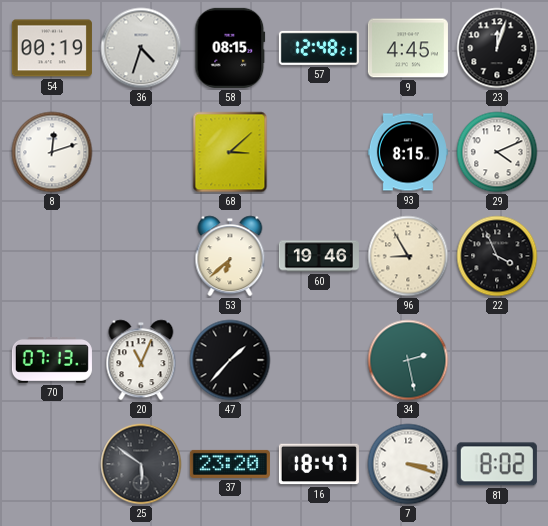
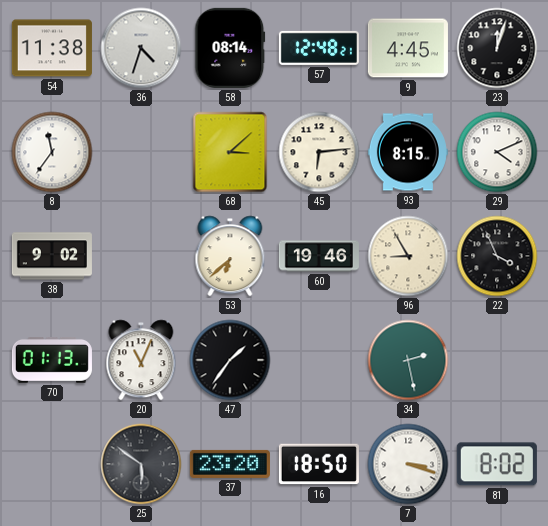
54: 00:19 -> 11:38
58: 08:15 -> 08:14
8: 12:12 -> 11:36
45: none -> 6:14
38: none -> 9:02
70: 07:13 -> 01:13
47: 1:37 -> 1:36
16: 18:47 -> 18:50
